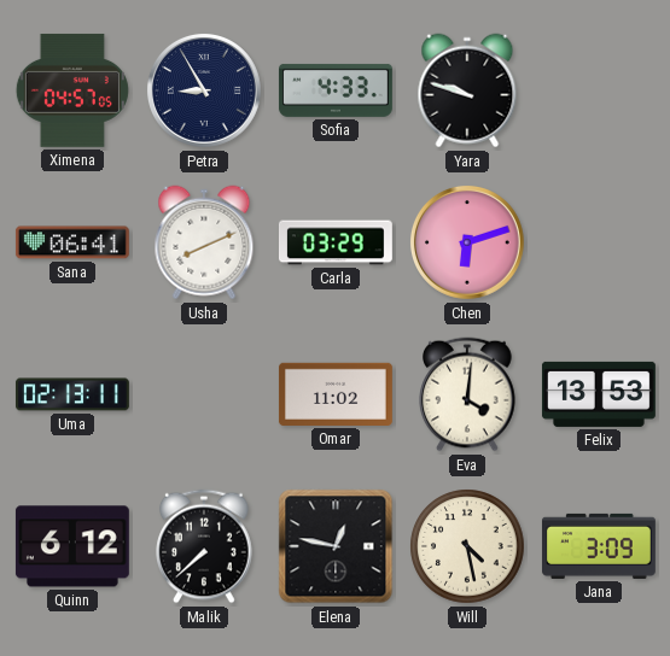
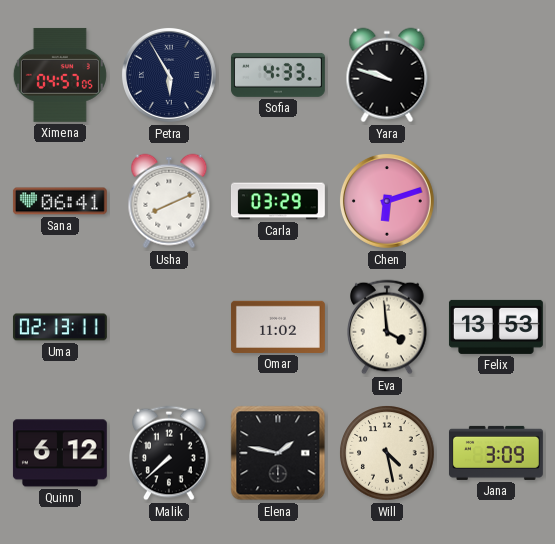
Petra: 8:55 -> 5:55
Eva: 4:01 -> 3:59
Elena: 12:47 -> 1:47
